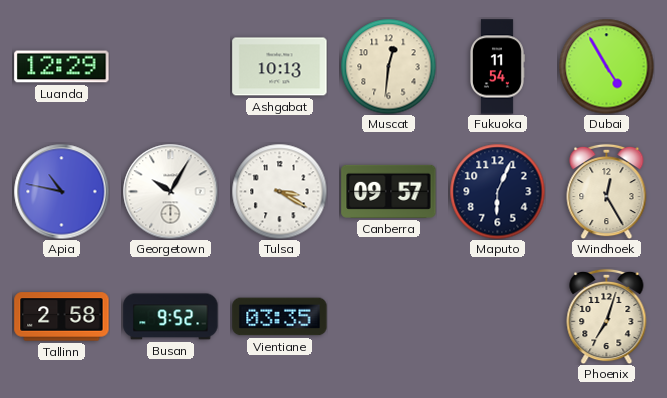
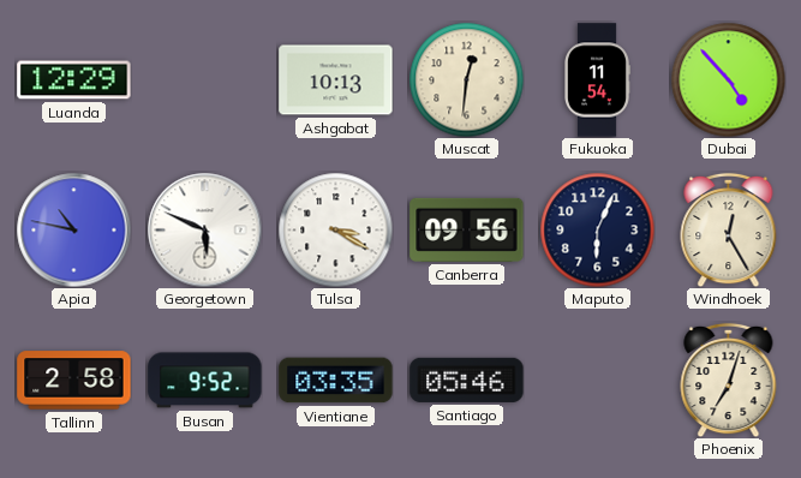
Dubai: 4:55 -> 4:53
Georgetown: 10:05 -> 5:49
Canberra: 09:57 -> 09:56
Santiago: none -> 05:46
